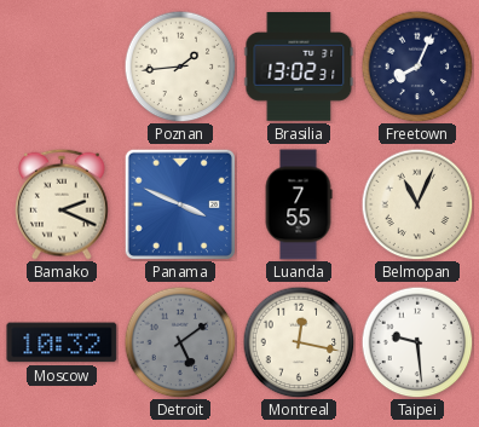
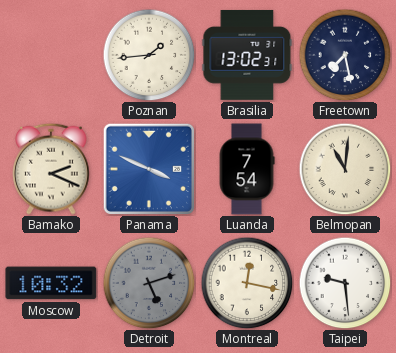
Freetown: 8:04 -> 7:28
Luanda: 7:55 -> 7:54
Belmopan: 11:04 -> 11:01
Detroit: 5:09 -> 5:12
